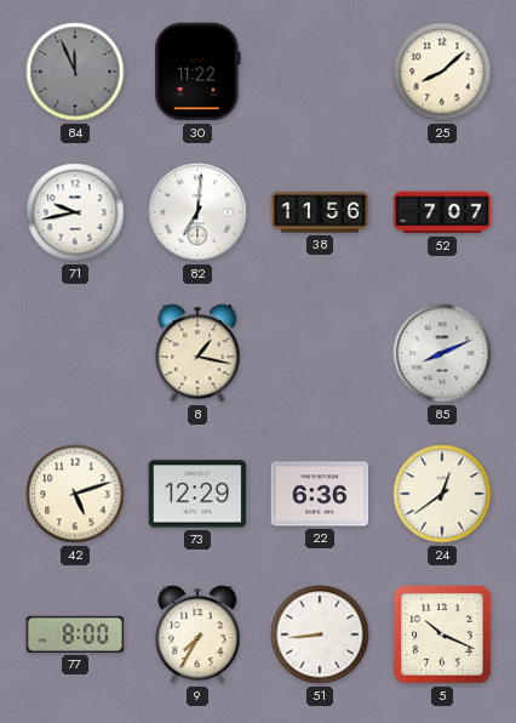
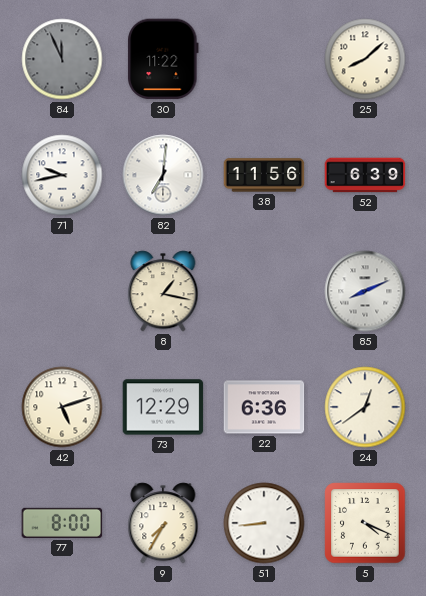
52: 7:07 -> 6:39
5: 10:19 -> 4:19
